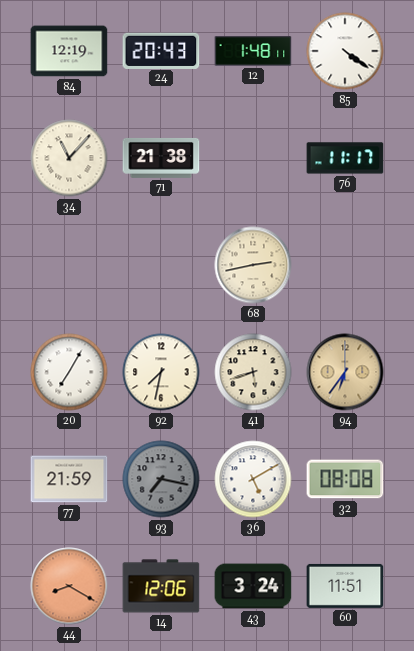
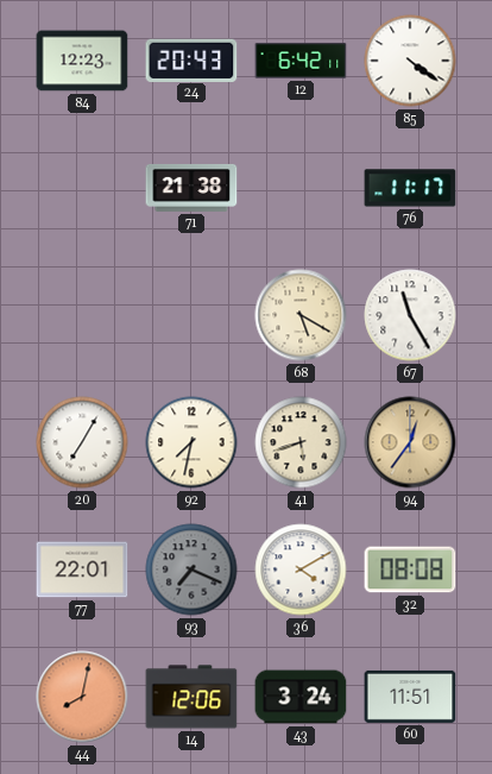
84: 12:19 -> 12:23
12: 1:48 -> 6:42
34: 11:07 -> none
68: 2:43 -> 5:20
67: none -> 11:25
94: 6:36 -> 12:36
77: 21:59 -> 22:01
93: 7:17 -> 7:19
36: 5:10 -> 4:10
44: 8:20 -> 8:02
